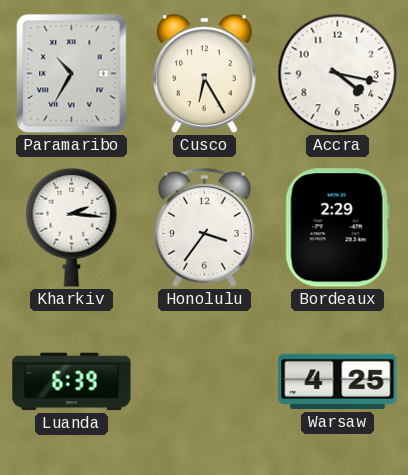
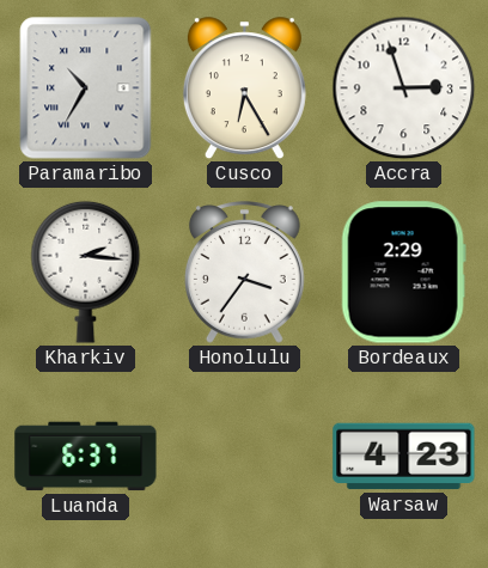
Accra: 4:17 -> 2:57
Luanda: 6:39 -> 6:37
Warsaw: 4:25 -> 4:23
